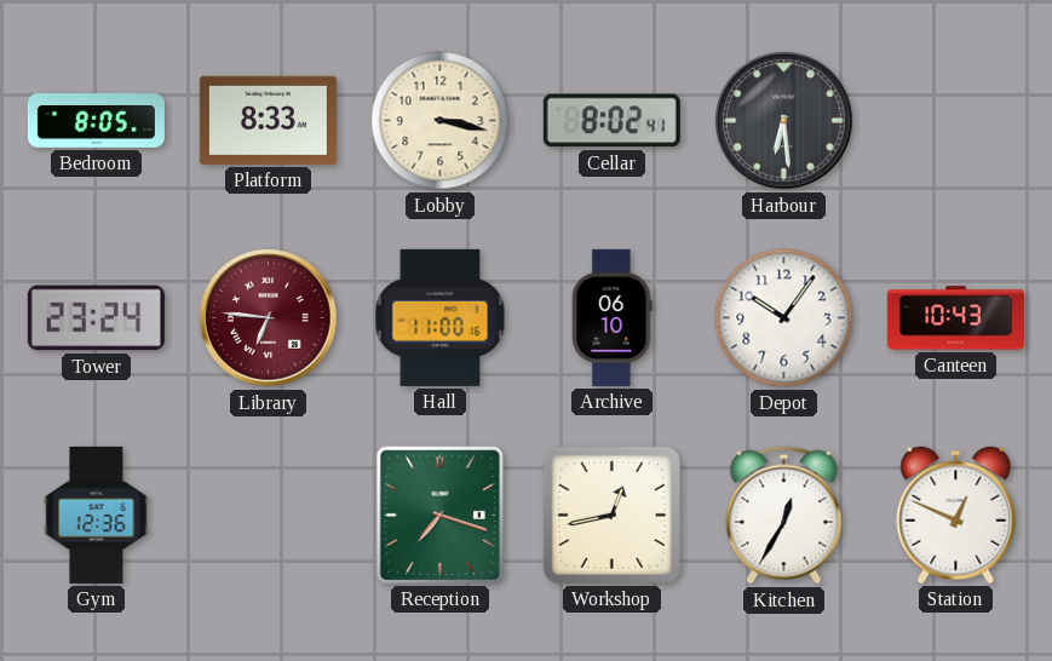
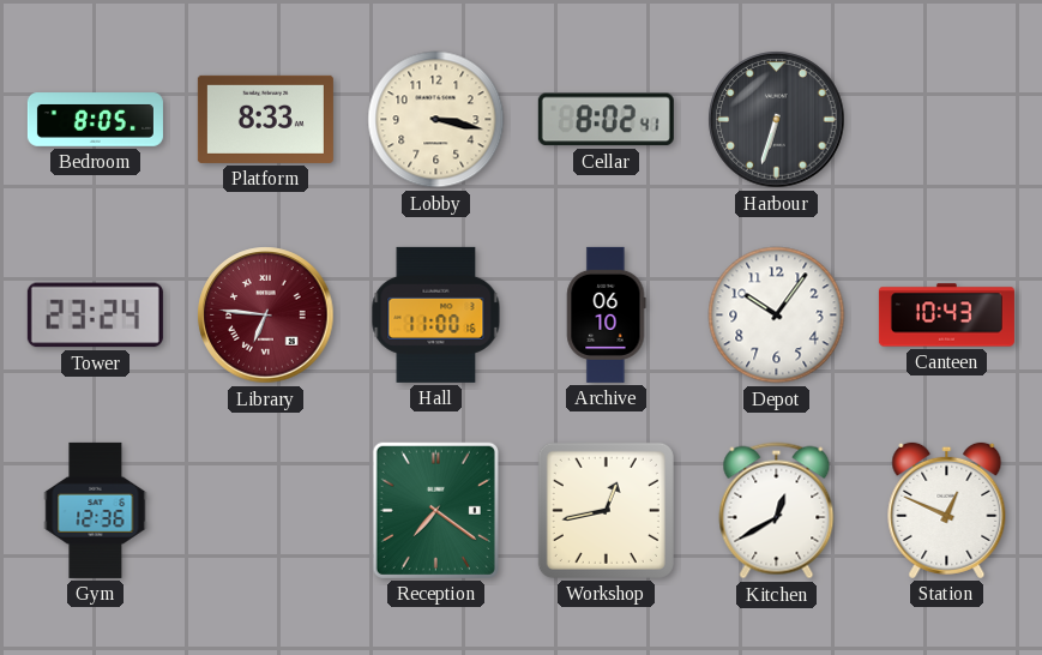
Harbour: 6:29 -> 6:33
Reception: 7:18 -> 7:21
Kitchen: 12:35 -> 12:40
